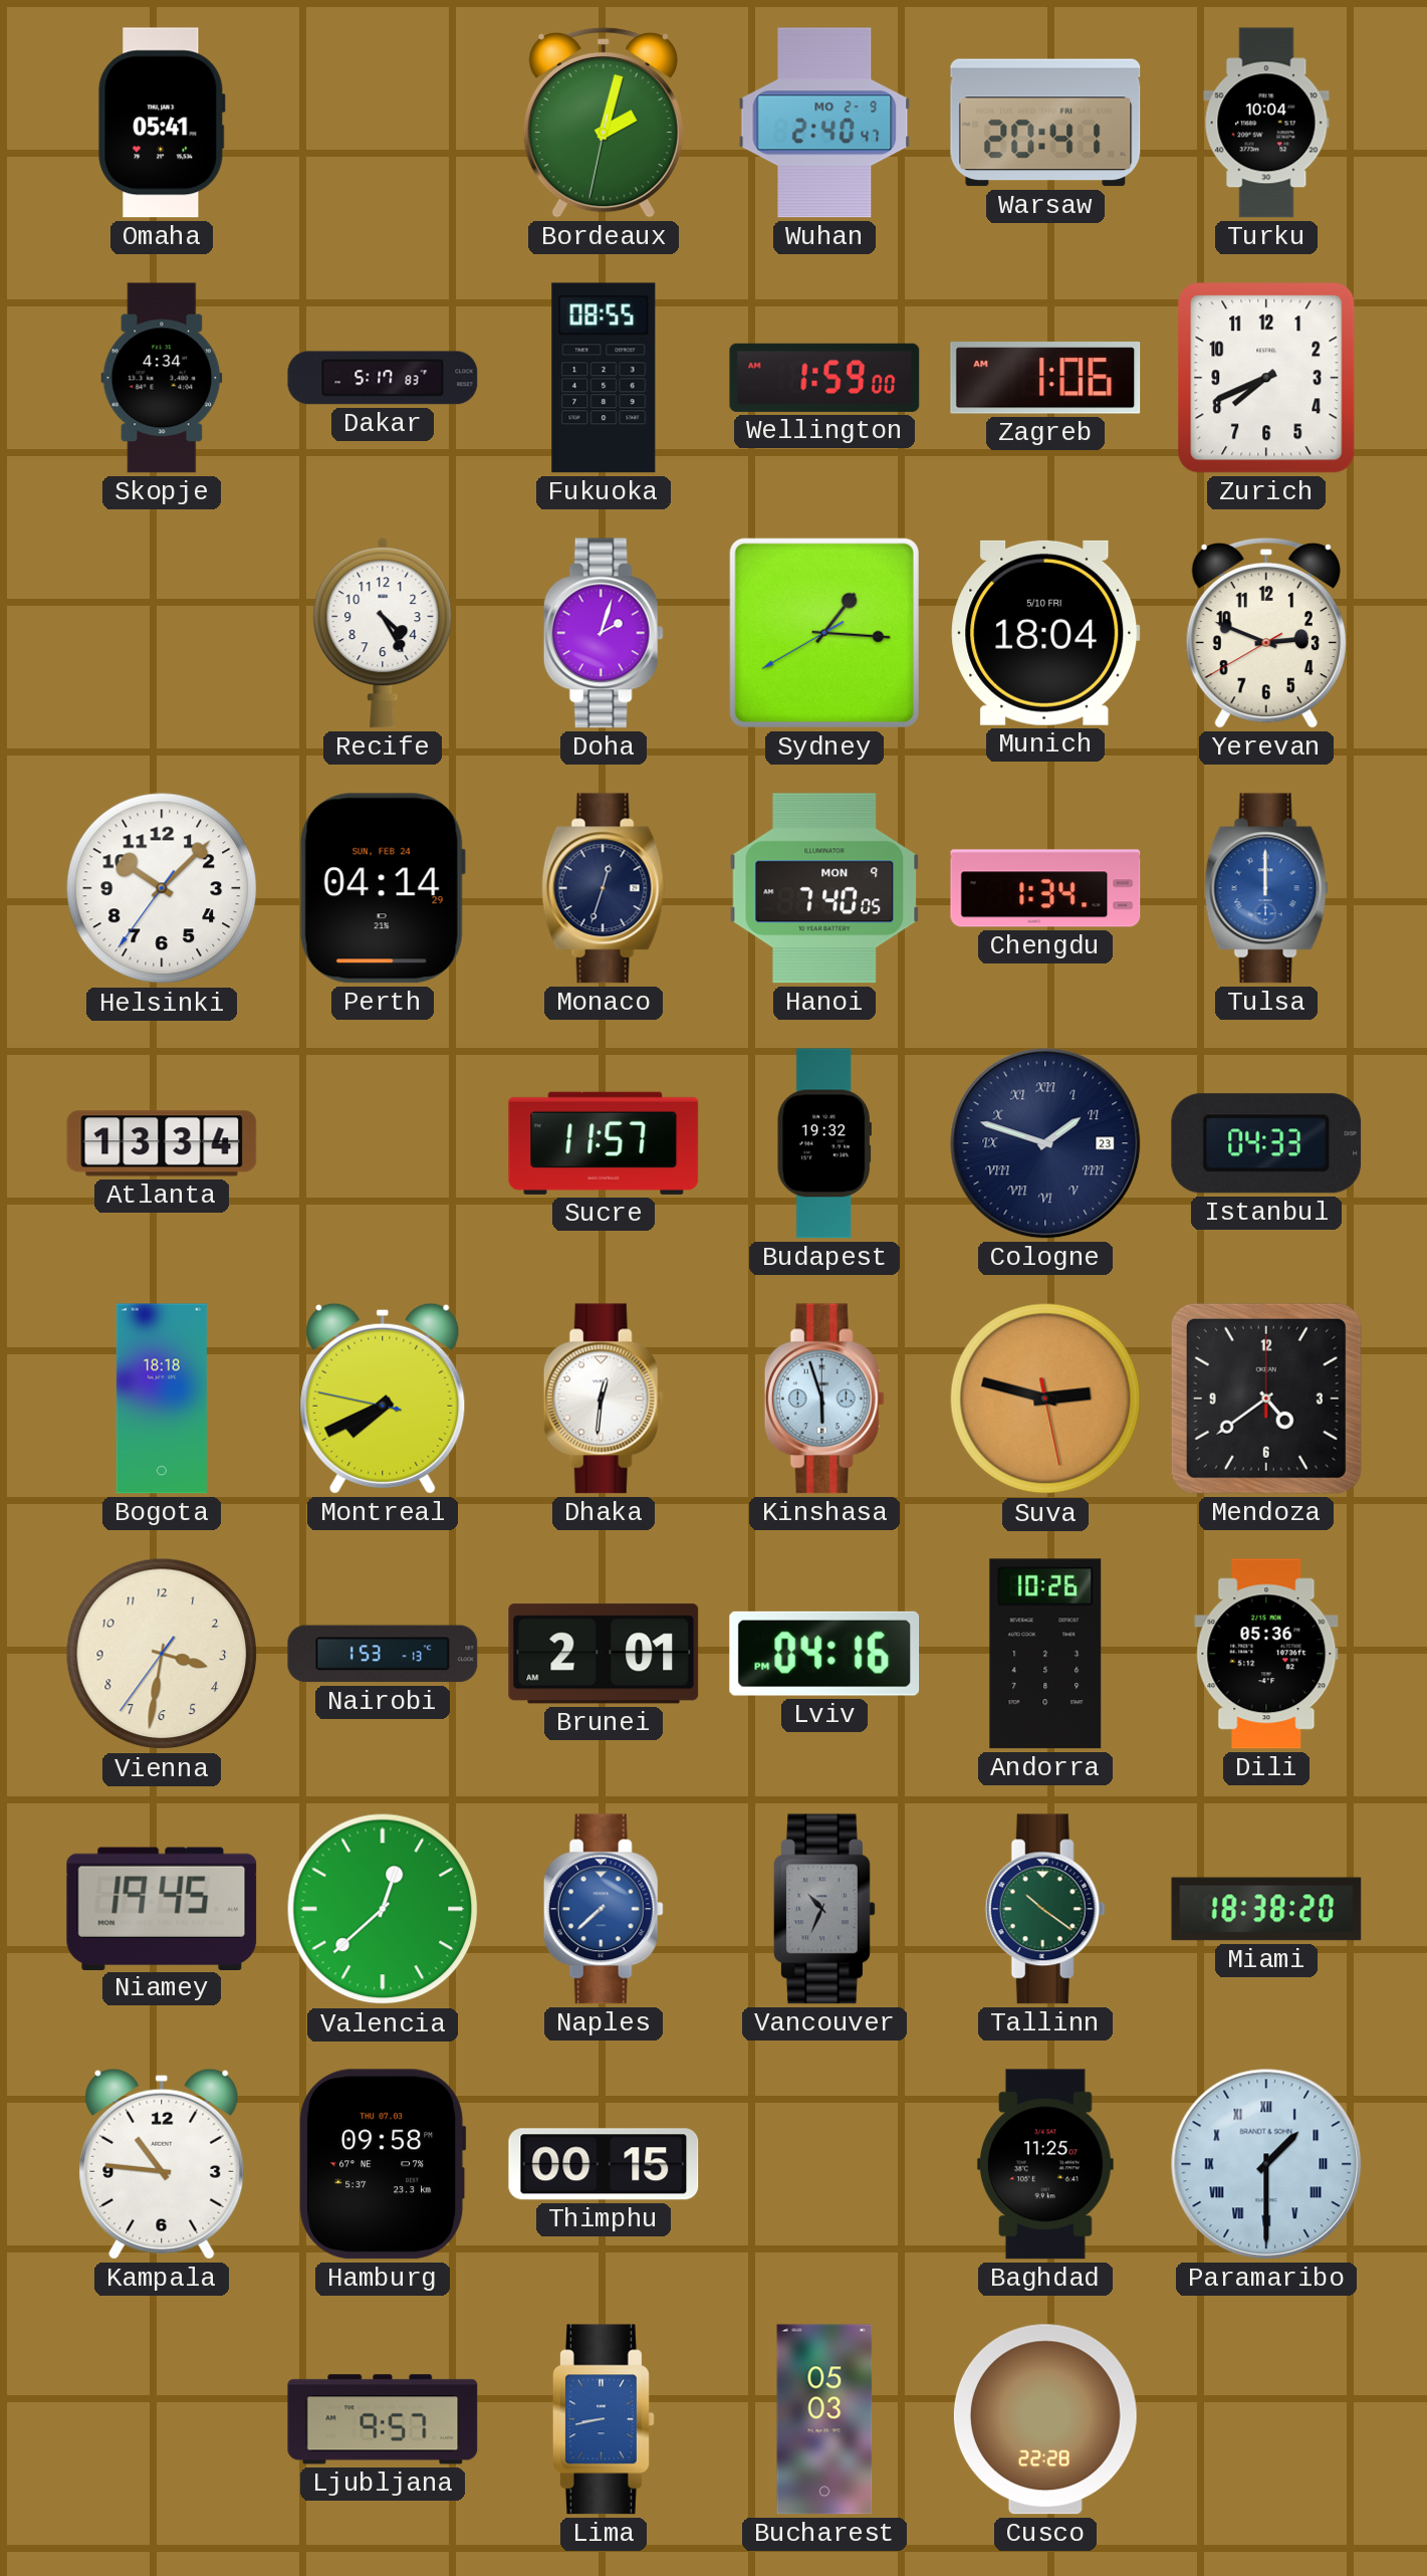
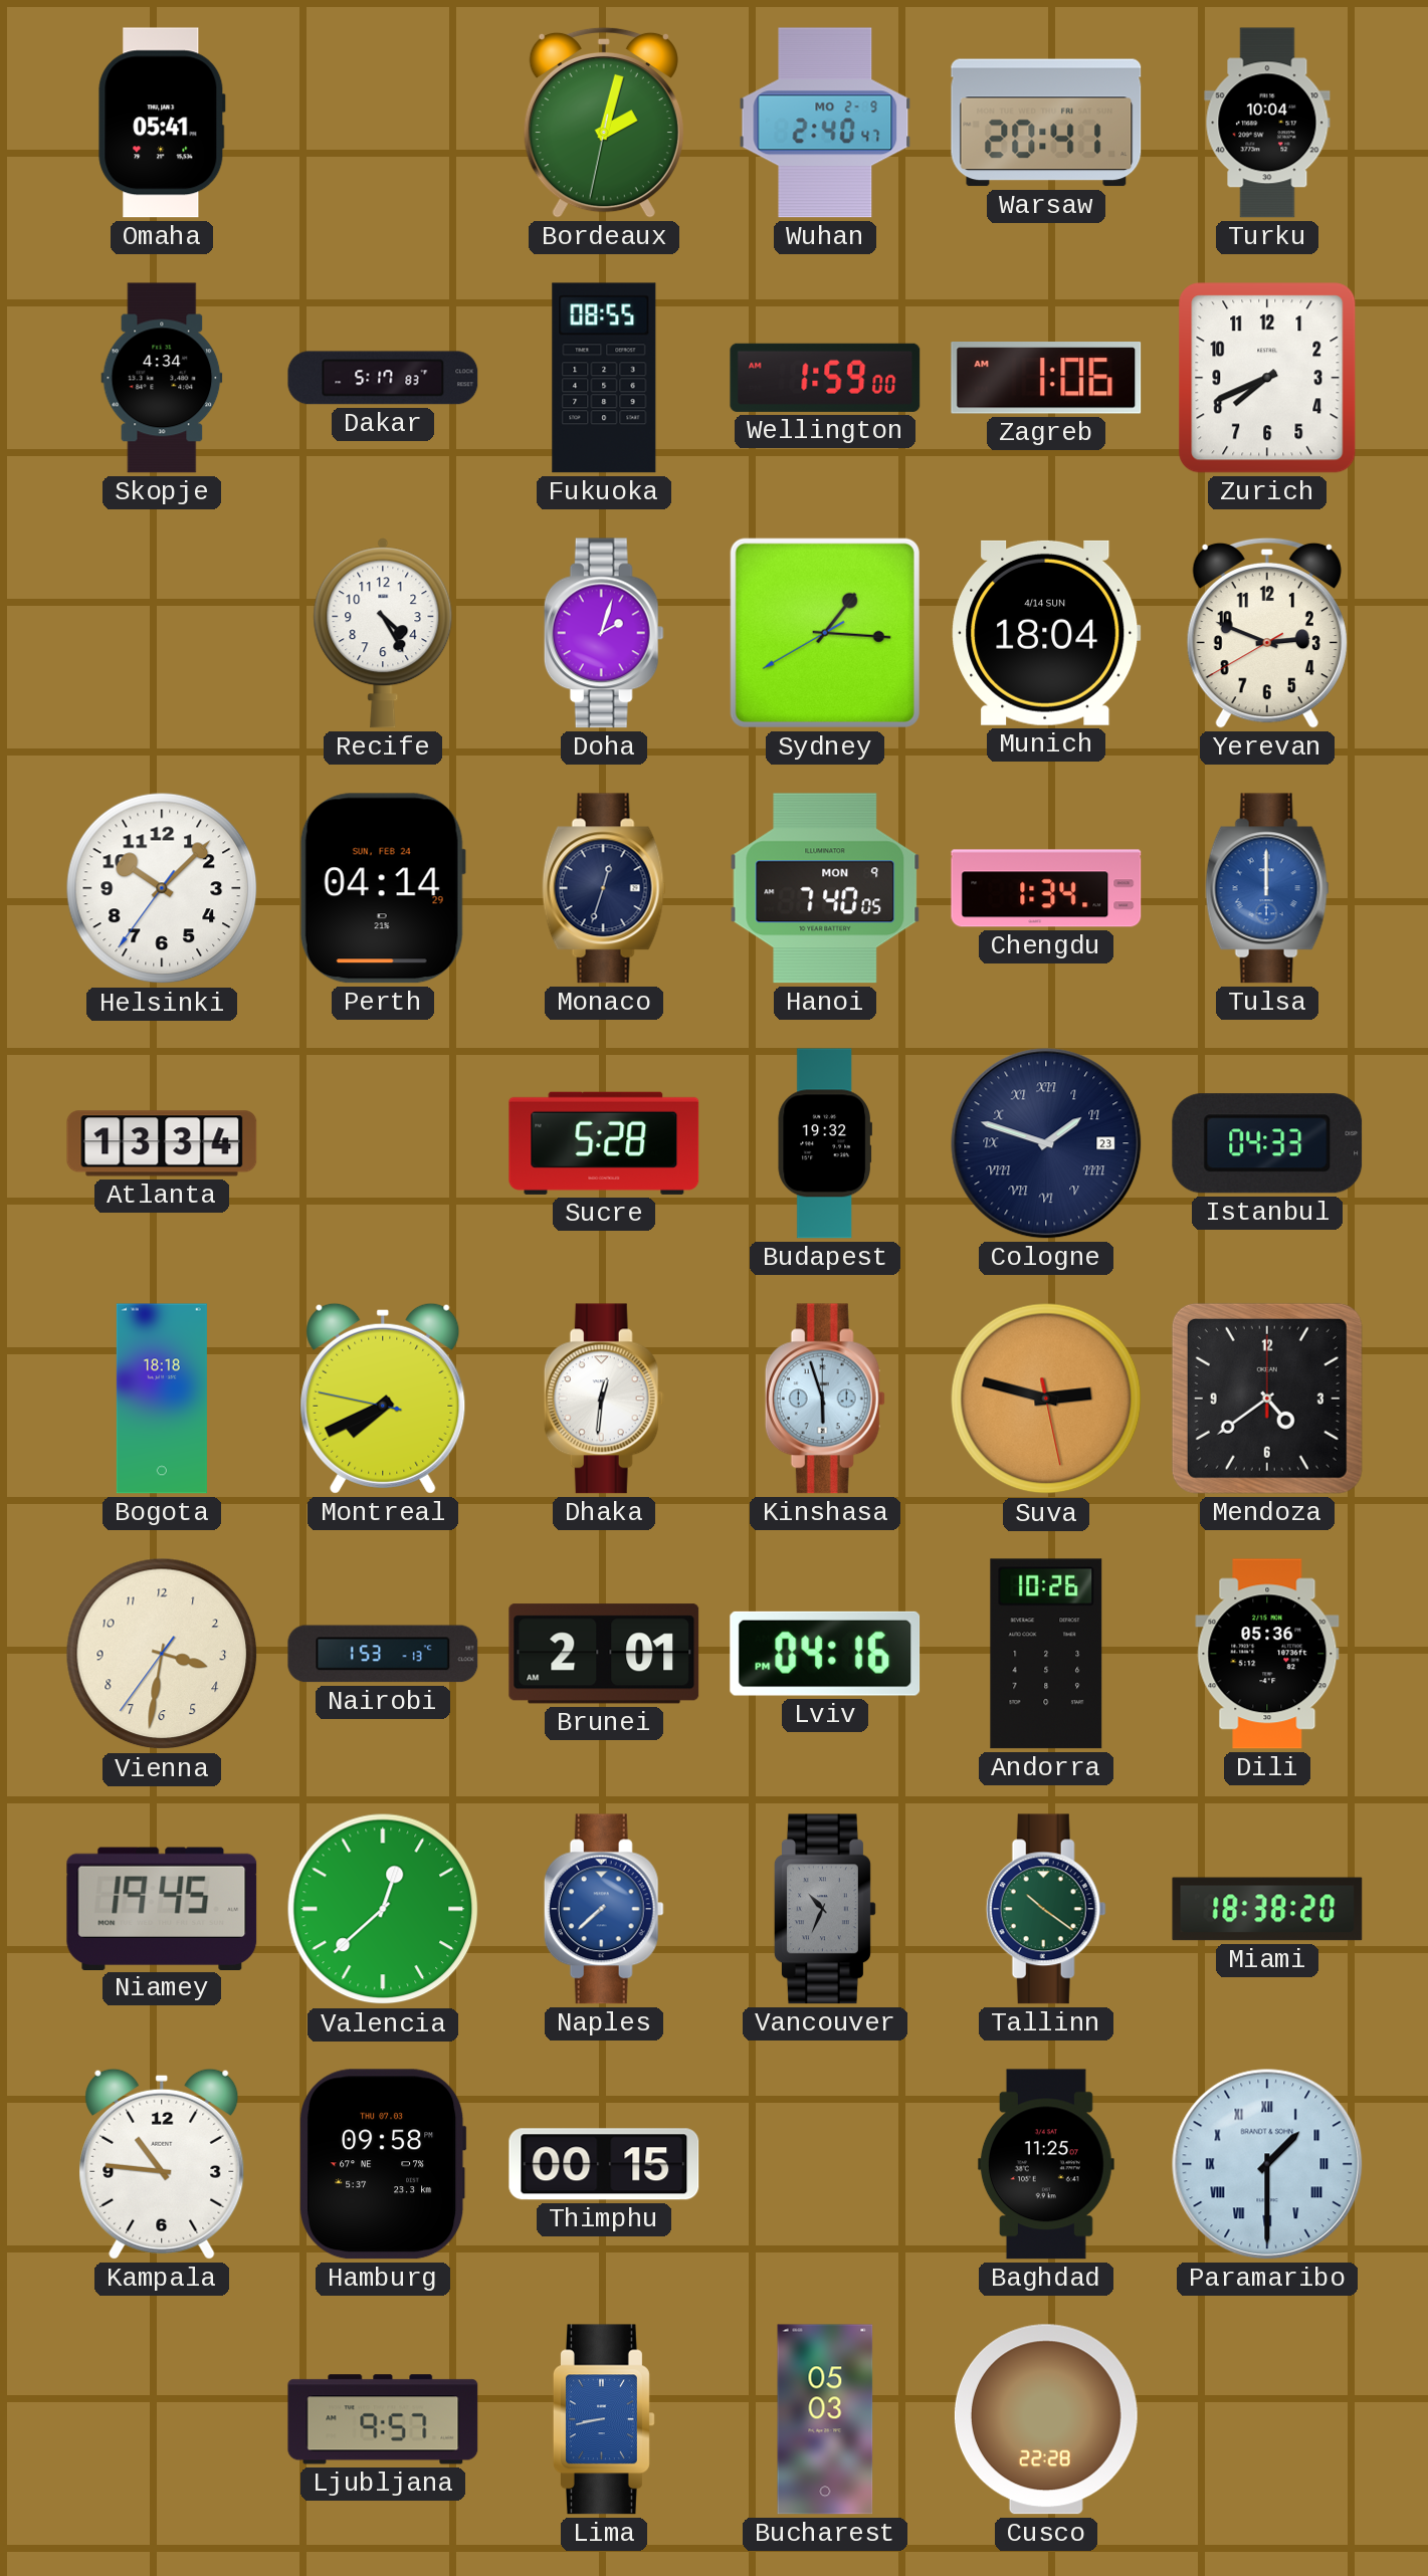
Munich date: 5/10 FRI -> 4/14 SUN
Sucre: 11:57 -> 5:28
